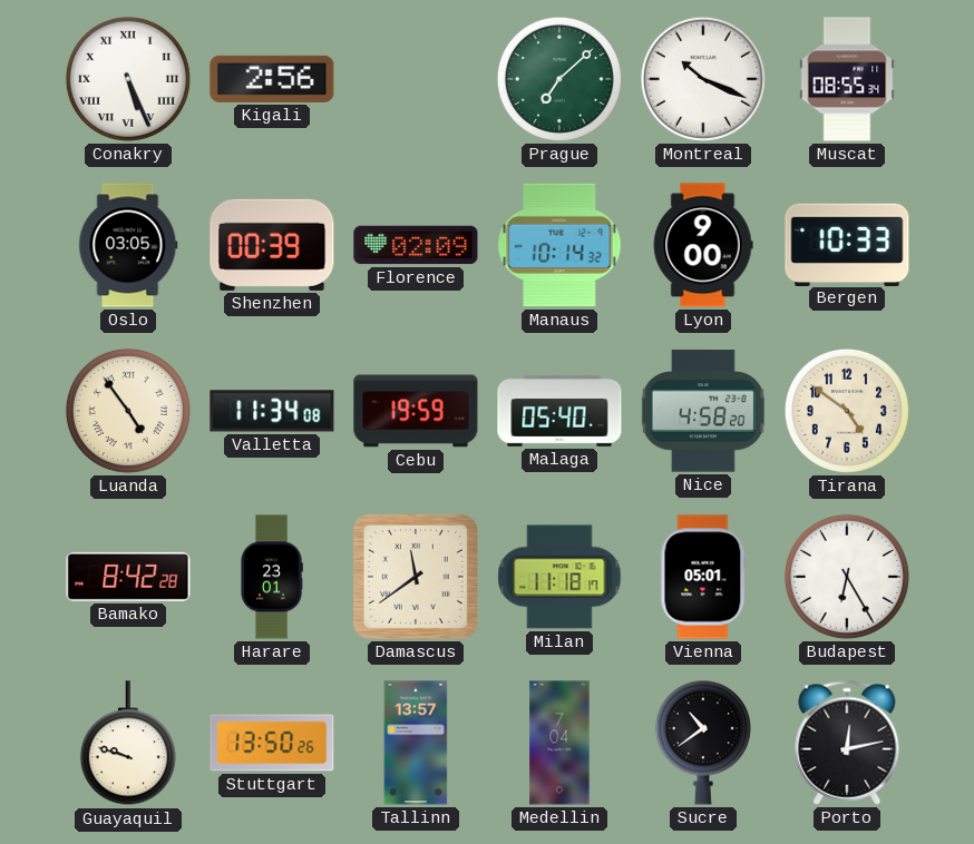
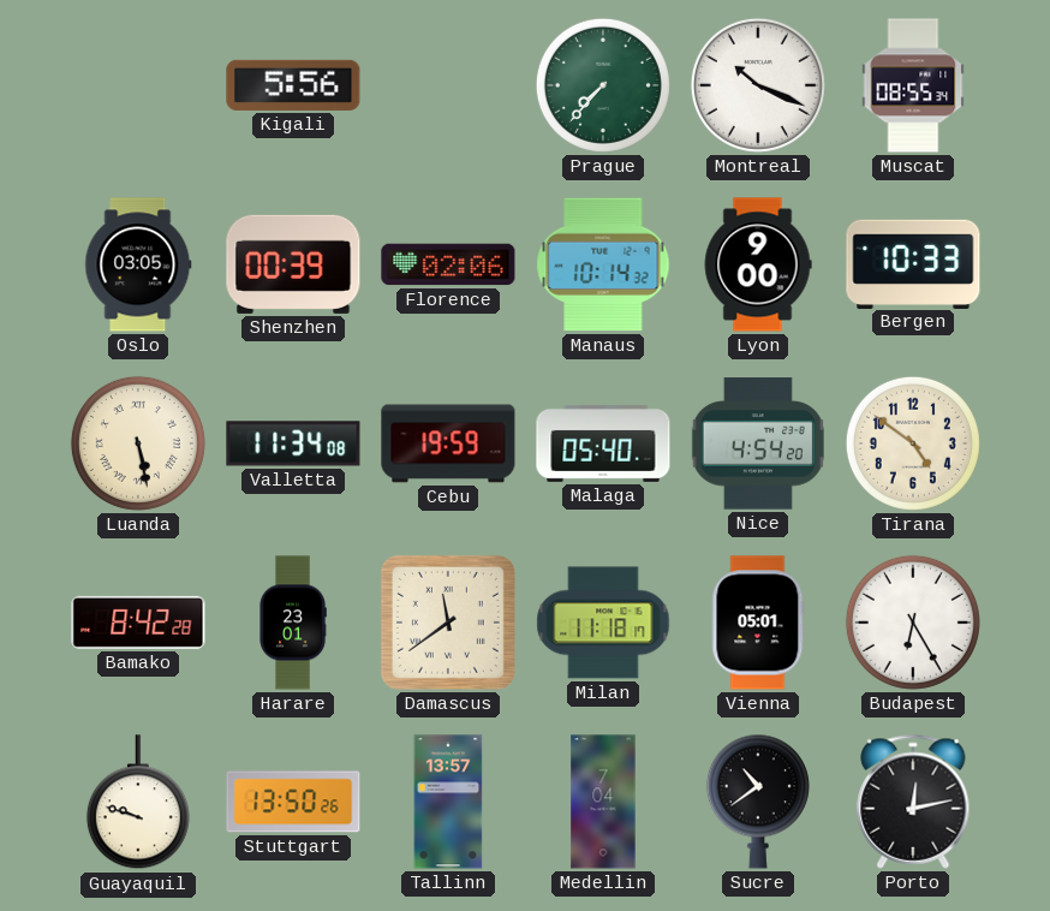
Conakry: 5:26 -> none
Kigali: 2:56 -> 5:56
Prague: 7:08 -> 7:37
Florence: 02:09 -> 02:06
Luanda: 4:54 -> 5:28
Nice: 4:58 -> 4:54
